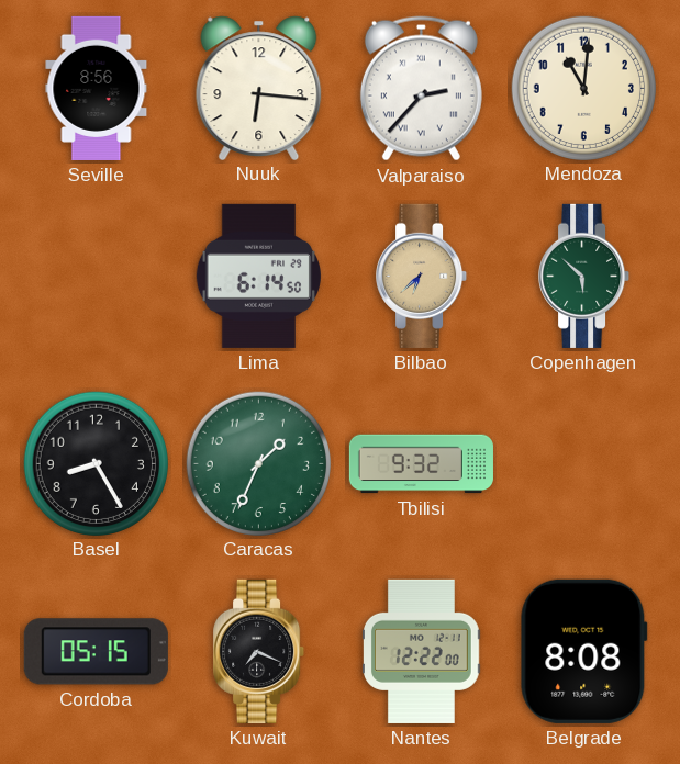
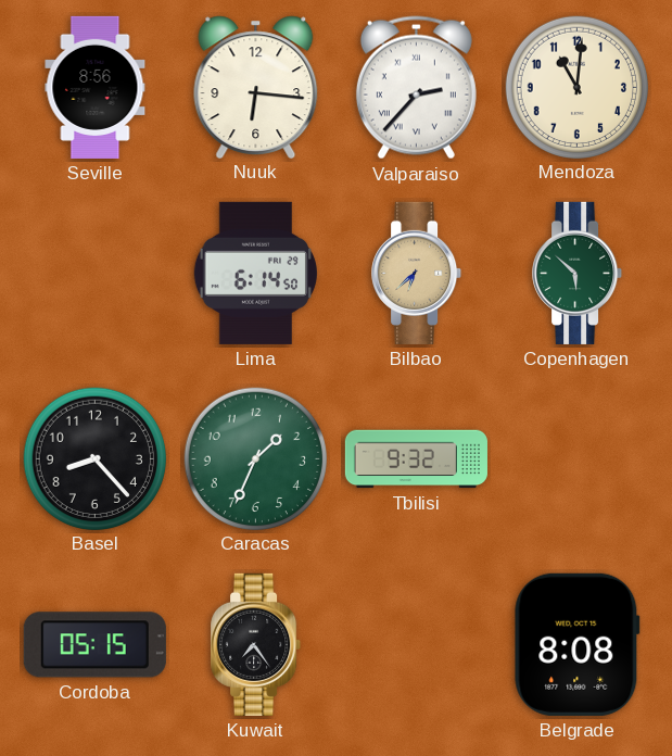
Basel: 8:25 -> 8:23
Kuwait: 7:19 -> 7:24
Nantes: 12:22 -> none
